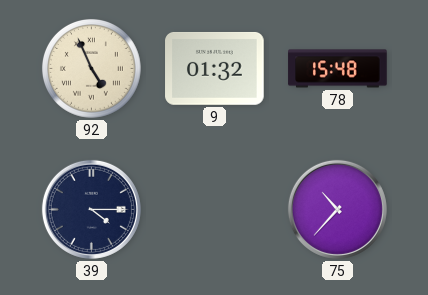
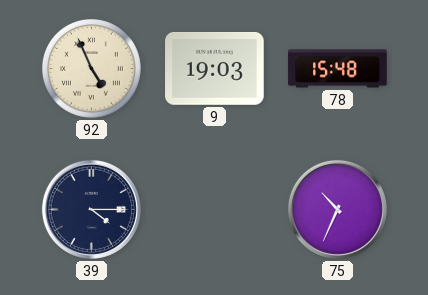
9: 01:32 -> 19:03
75: 10:37 -> 10:34
